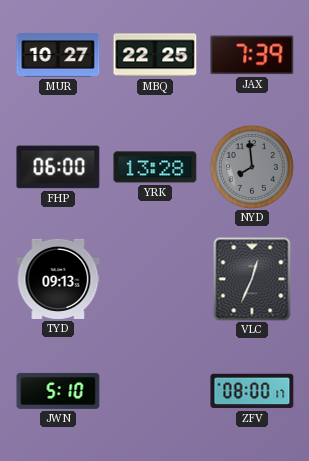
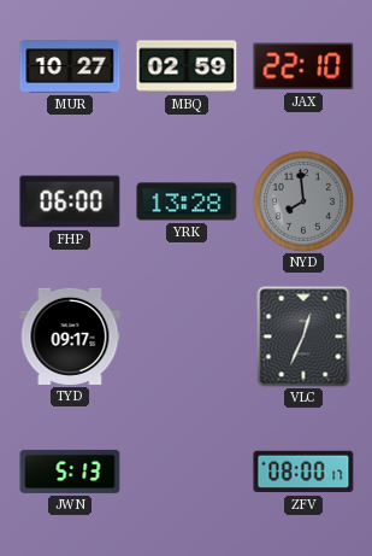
MBQ: 22:25 -> 02:59
JAX: 7:39 -> 22:10
TYD: 09:13 -> 09:17
JWN: 5:10 -> 5:13
